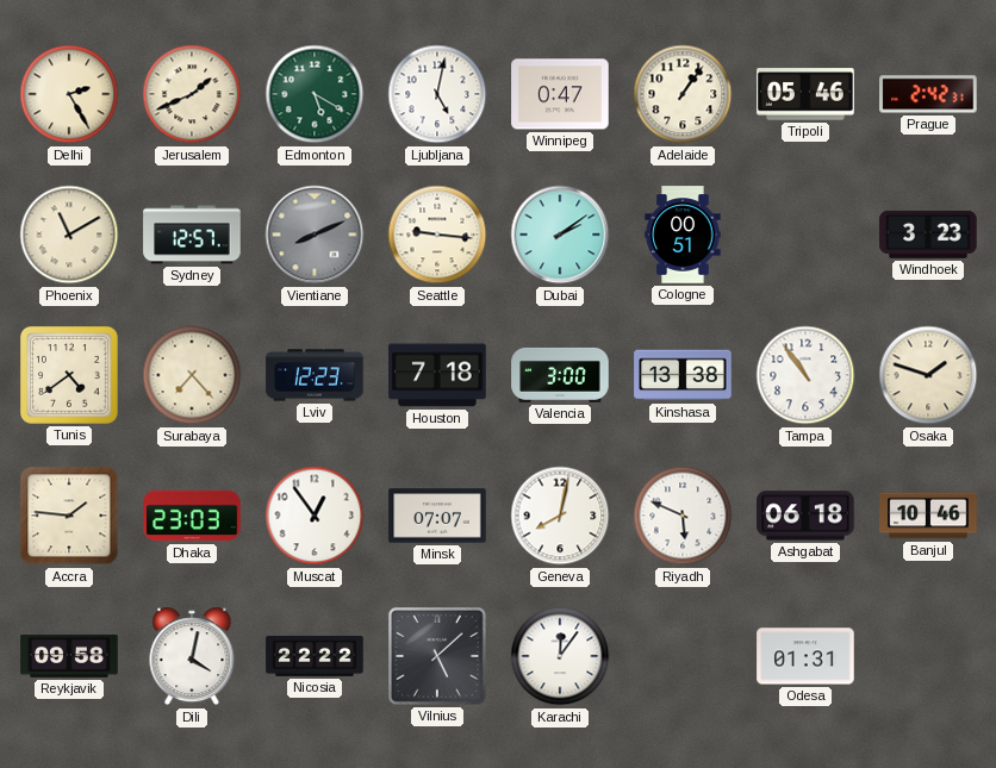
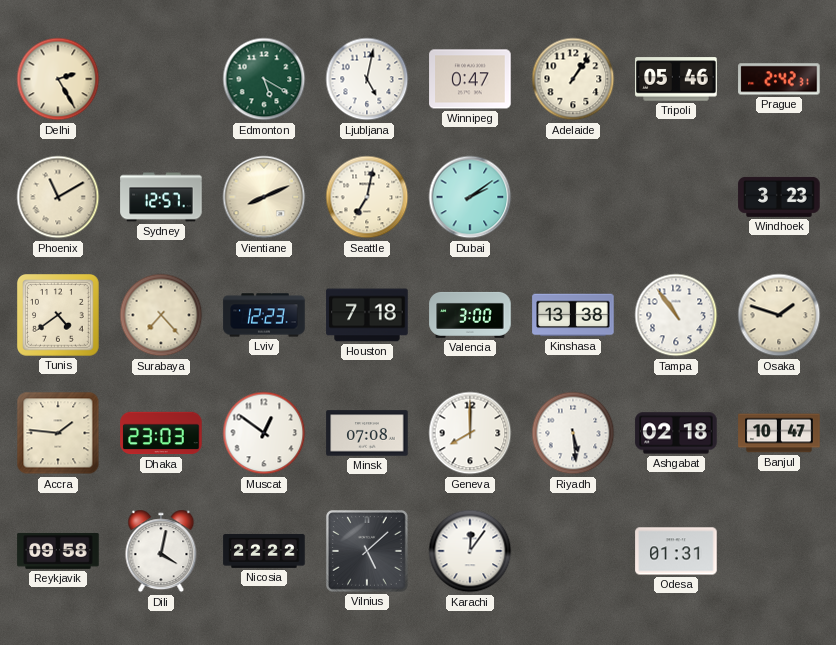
Jerusalem: 1:41 -> none
Vientiane dial: grey -> cream
Seattle: 9:16 -> 7:02
Cologne: 00:51 -> none
Muscat: 12:54 -> 12:51
Minsk: 07:07 -> 07:08
Geneva: 8:02 -> 8:00
Riyadh: 5:49 -> 5:29
Ashgabat: 06:18 -> 02:18
Banjul: 10:46 -> 10:47
